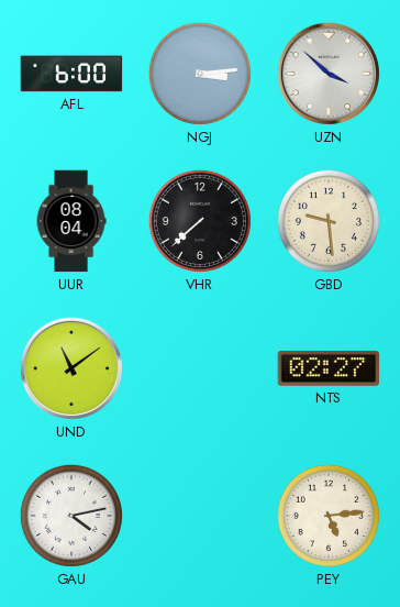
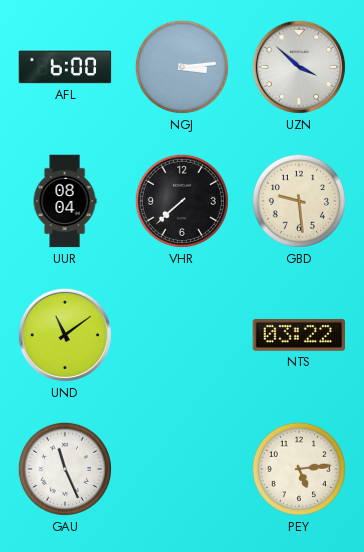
NTS: 02:27 -> 03:22
GAU: 4:13 -> 11:26
